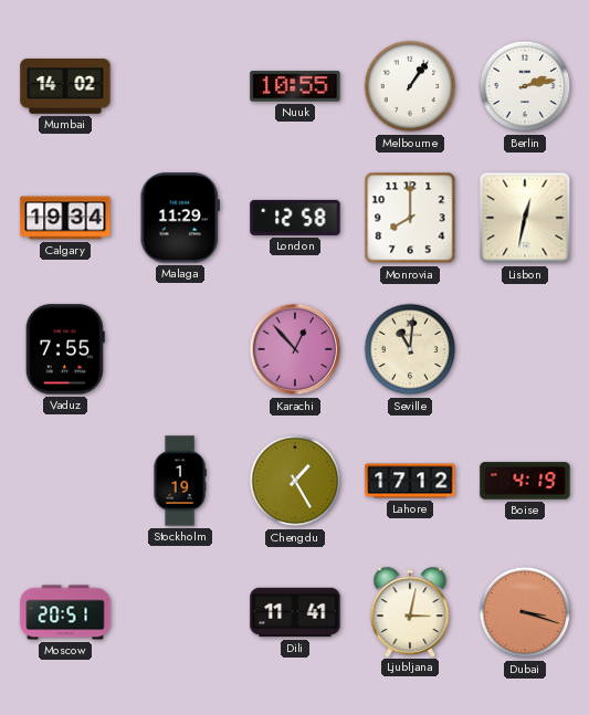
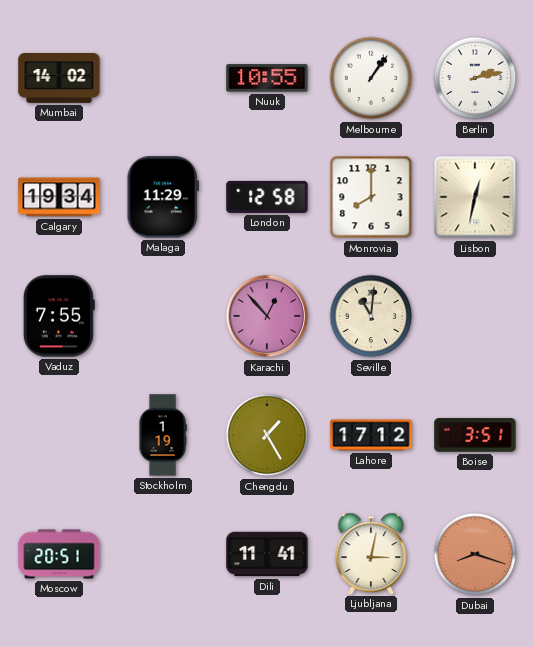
Boise: 4:19 -> 3:51
Dubai: 3:18 -> 8:18
